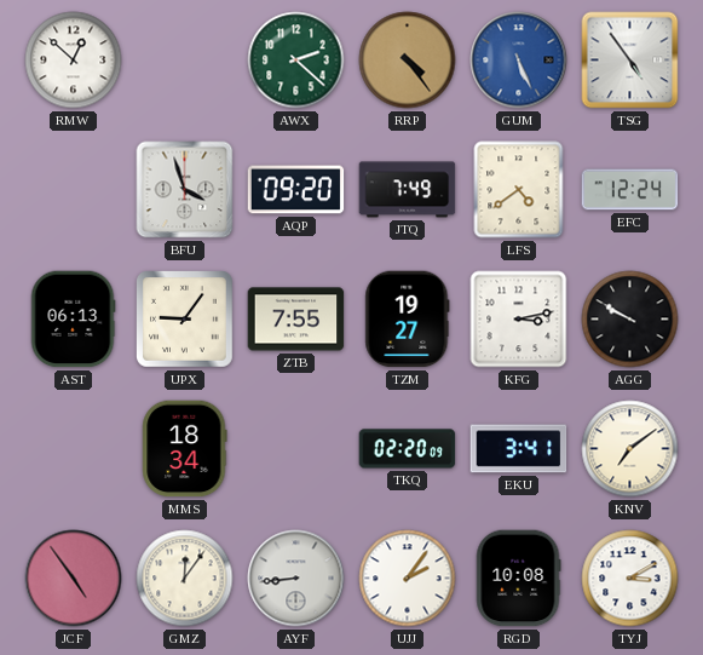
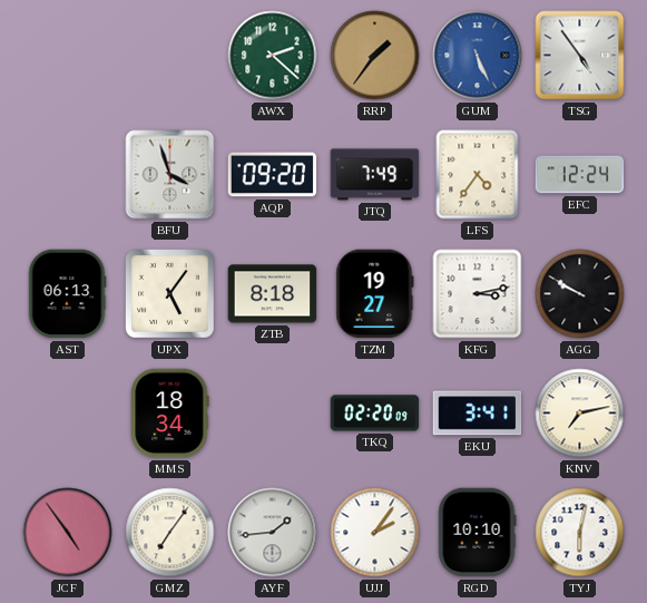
RMW: 12:52 -> none
RRP: 4:24 -> 1:36
LFS: 4:39 -> 4:36
UPX: 9:06 -> 5:06
ZTB: 7:55 -> 8:18
KNV: 7:09 -> 7:13
GMZ: 12:06 -> 7:06
AYF: 8:44 -> 1:44
RGD: 10:08 -> 10:10
TYJ: 3:10 -> 6:02
